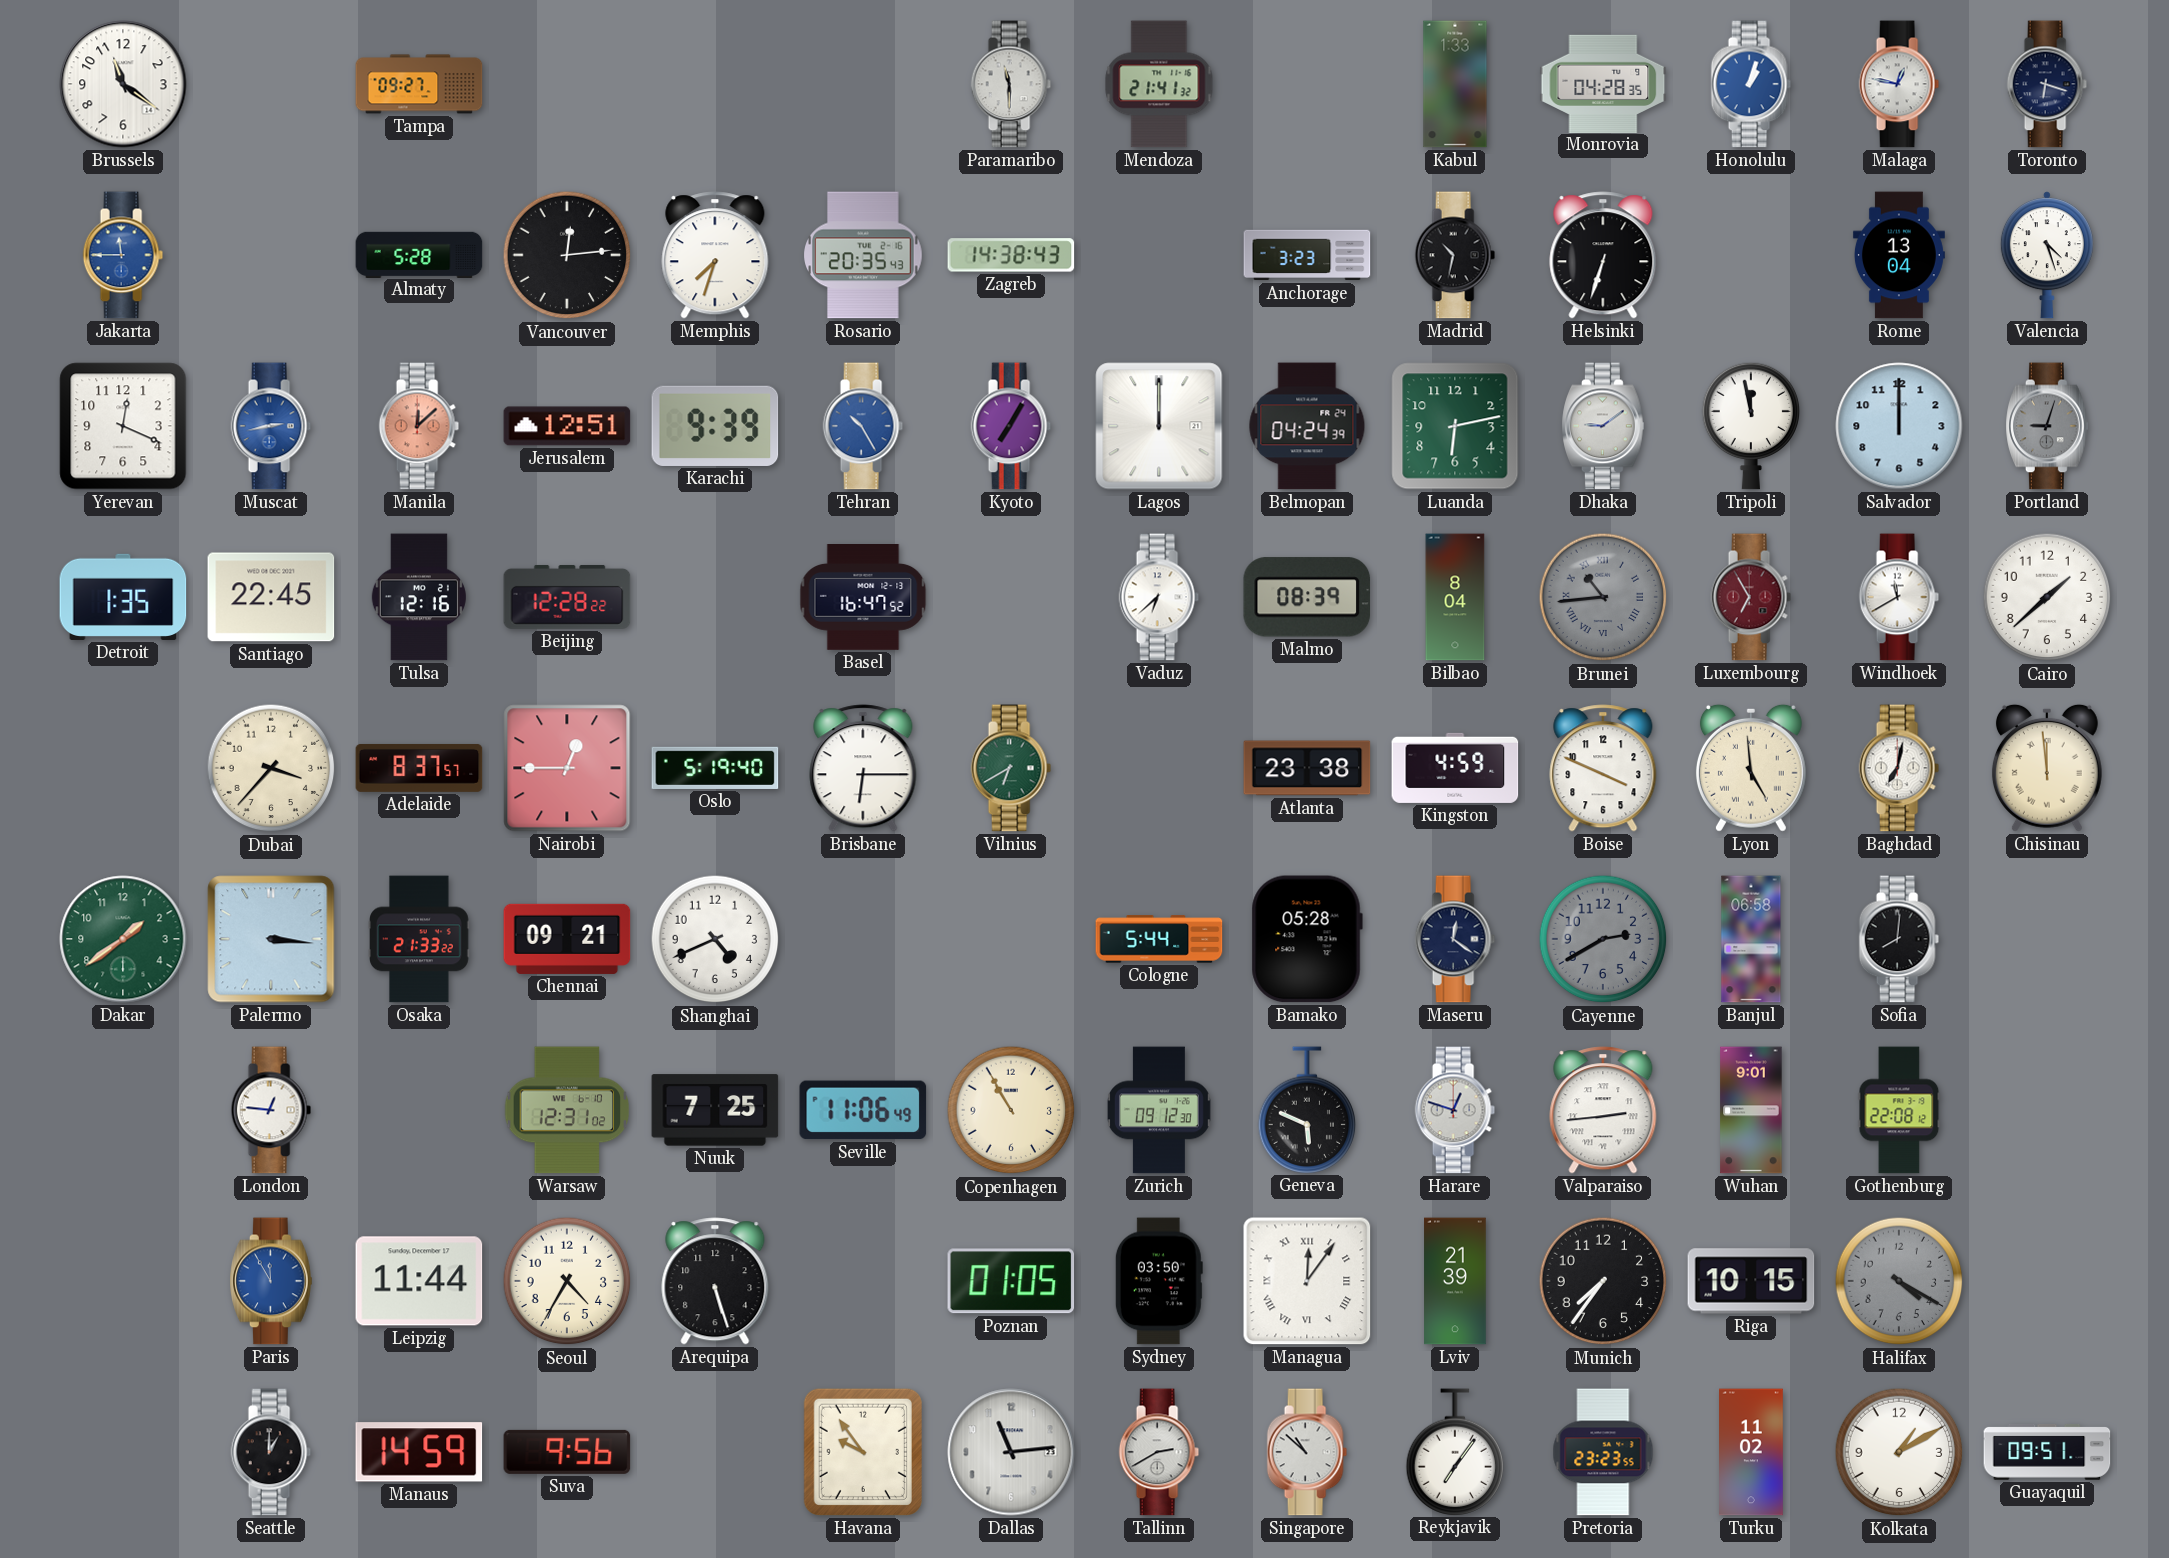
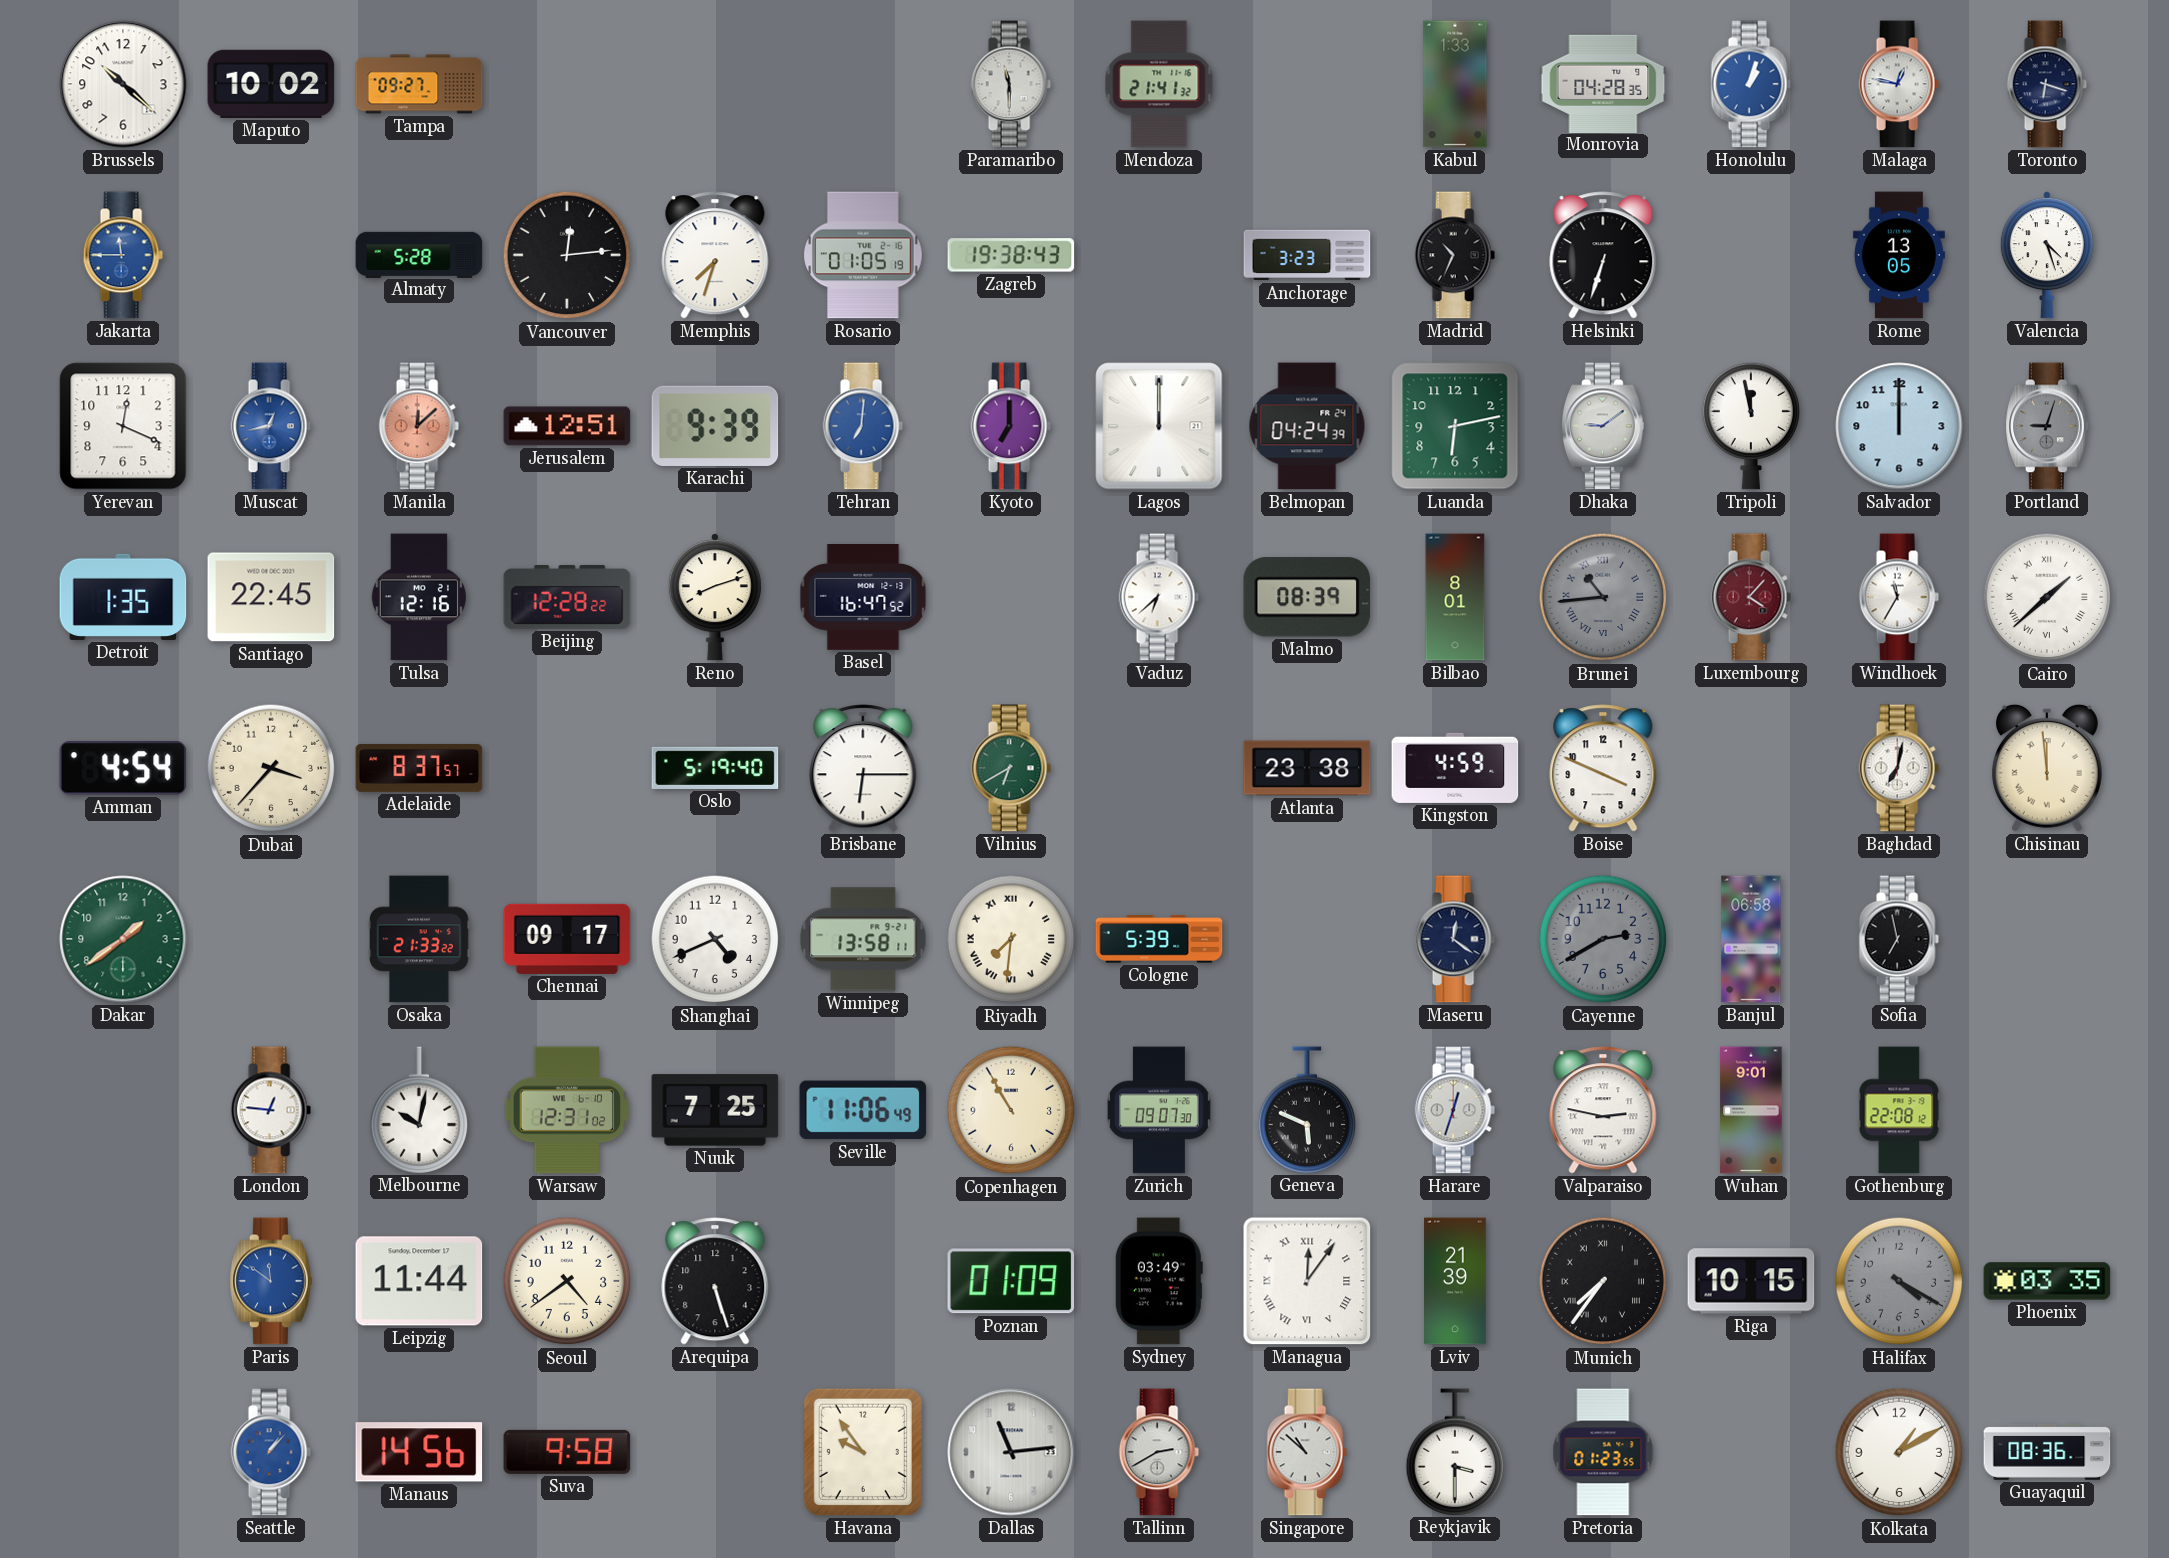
Brussels: 11:21 -> 10:22
Maputo: none -> 10:02
Rosario: 20:35 -> 01:05
Zagreb: 14:38 -> 19:38
Madrid: 10:32 -> 10:34
Rome: 13:04 -> 13:05
Muscat: 2:43 -> 12:43
Tehran: 10:25 -> 7:01
Kyoto: 7:05 -> 7:00
Reno: none -> 8:12
Bilbao: 8:04 -> 8:01
Luxembourg: 6:55 -> 4:07
Windhoek: 11:40 -> 11:35
Cairo numerals: Arabic -> Roman
Amman: none -> 4:54
Nairobi: 12:45 -> none
Lyon: 4:59 -> none
Palermo: 3:16 -> none
Chennai: 09:21 -> 09:17
Winnipeg: none -> 13:58
Riyadh: none -> 7:31
Cologne: 5:44 -> 5:39
Bamako: 05:28 -> none
Sofia: 8:01 -> 6:58
Melbourne: none -> 10:02
Zurich: 09:12 -> 09:07
Harare: 12:48 -> 12:33
Valparaiso: 2:44 -> 2:47
Paris: 11:55 -> 11:51
Seoul: 4:35 -> 4:39
Poznan: 01:05 -> 01:09
Sydney: 03:50 -> 03:49
Munich numerals: Arabic -> Roman
Phoenix: none -> 03:35
Seattle: 1:00 -> 1:07
Seattle dial: black -> blue
Manaus: 14:59 -> 14:56
Suva: 9:56 -> 9:58
Reykjavik: 7:06 -> 3:30
Pretoria: 23:23 -> 01:23
Turku: 11:02 -> none
Guayaquil: 09:51 -> 08:36
